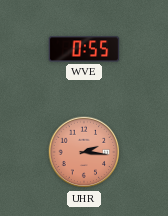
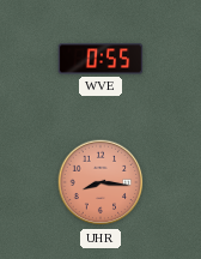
UHR: 2:16 -> 8:16
